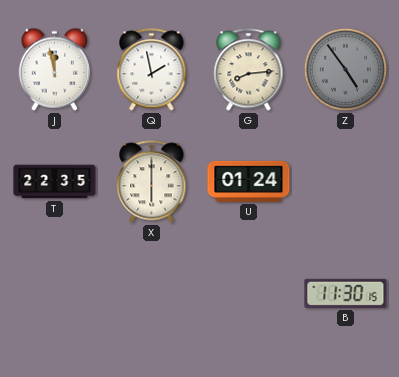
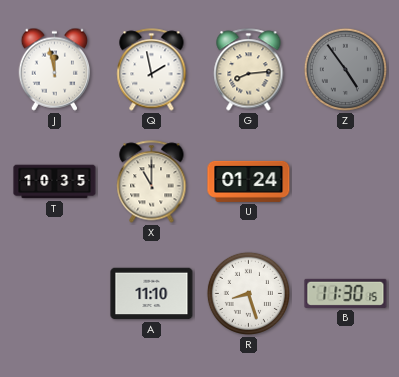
T: 22:35 -> 10:35
X: 6:00 -> 11:00
A: none -> 11:10
R: none -> 8:27
